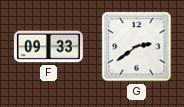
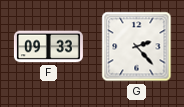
G: 2:39 -> 2:23
